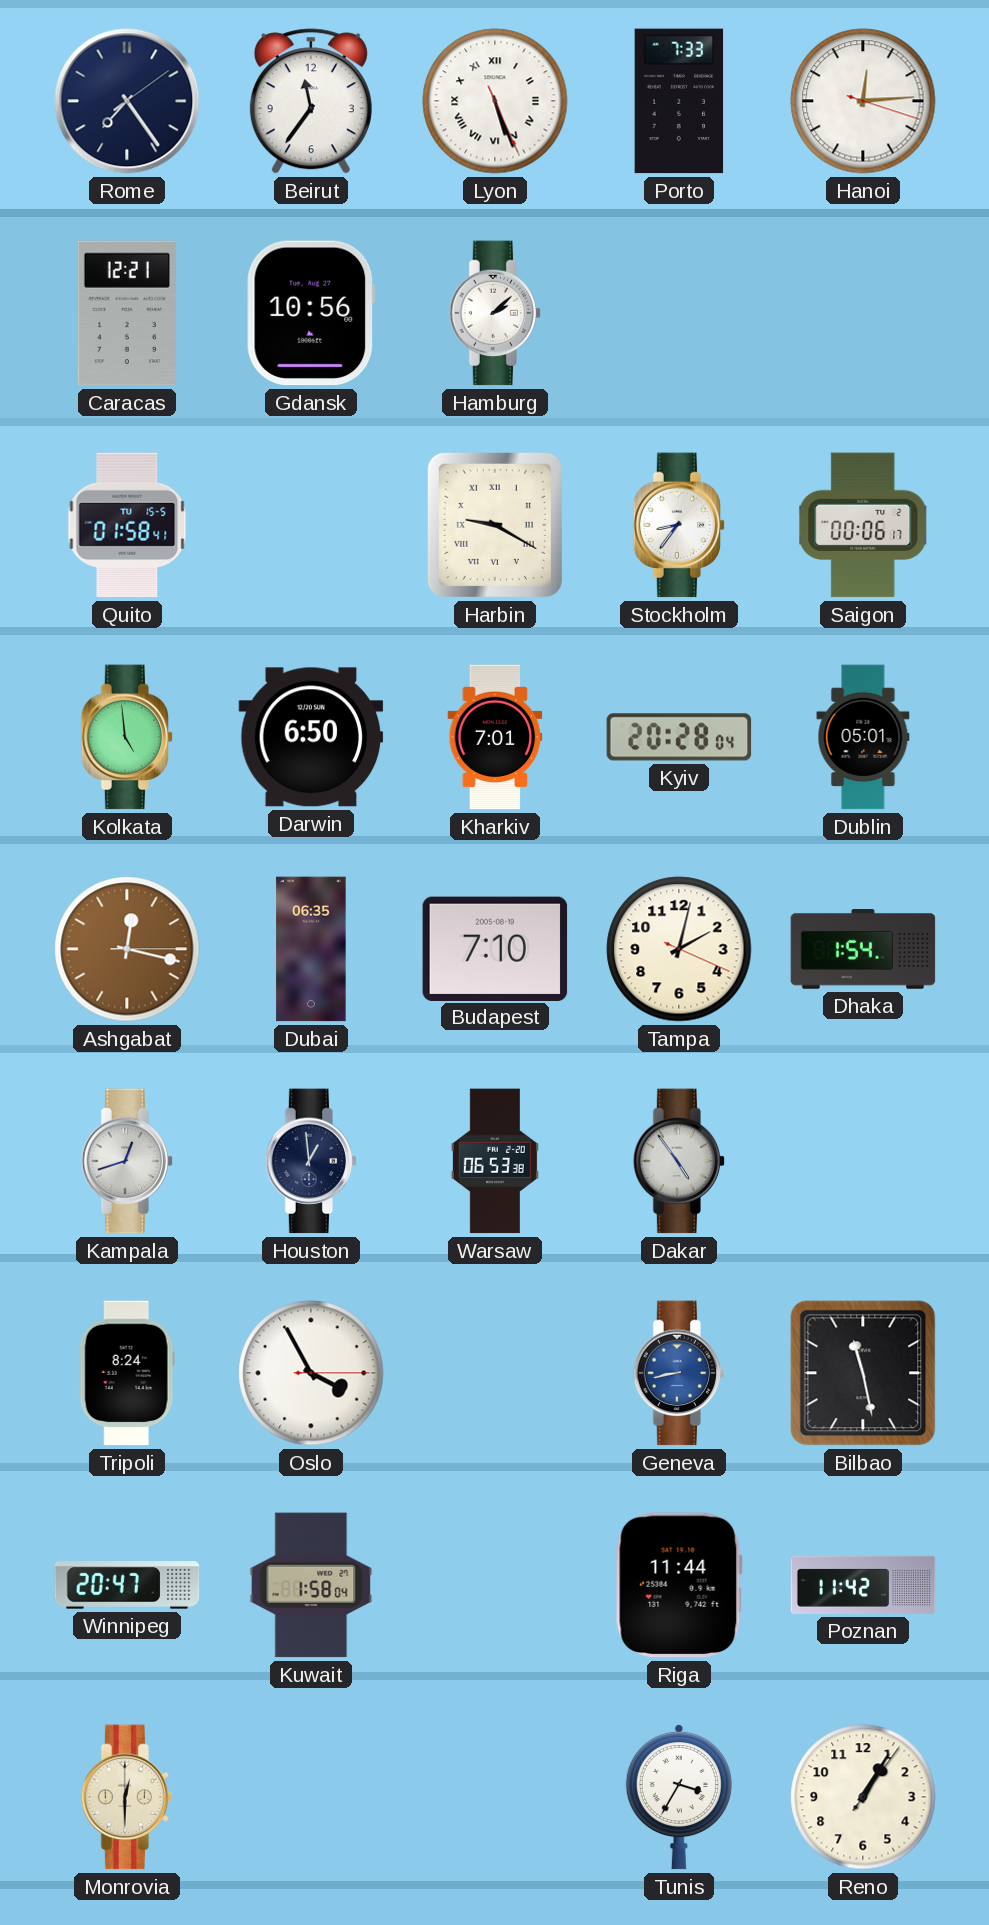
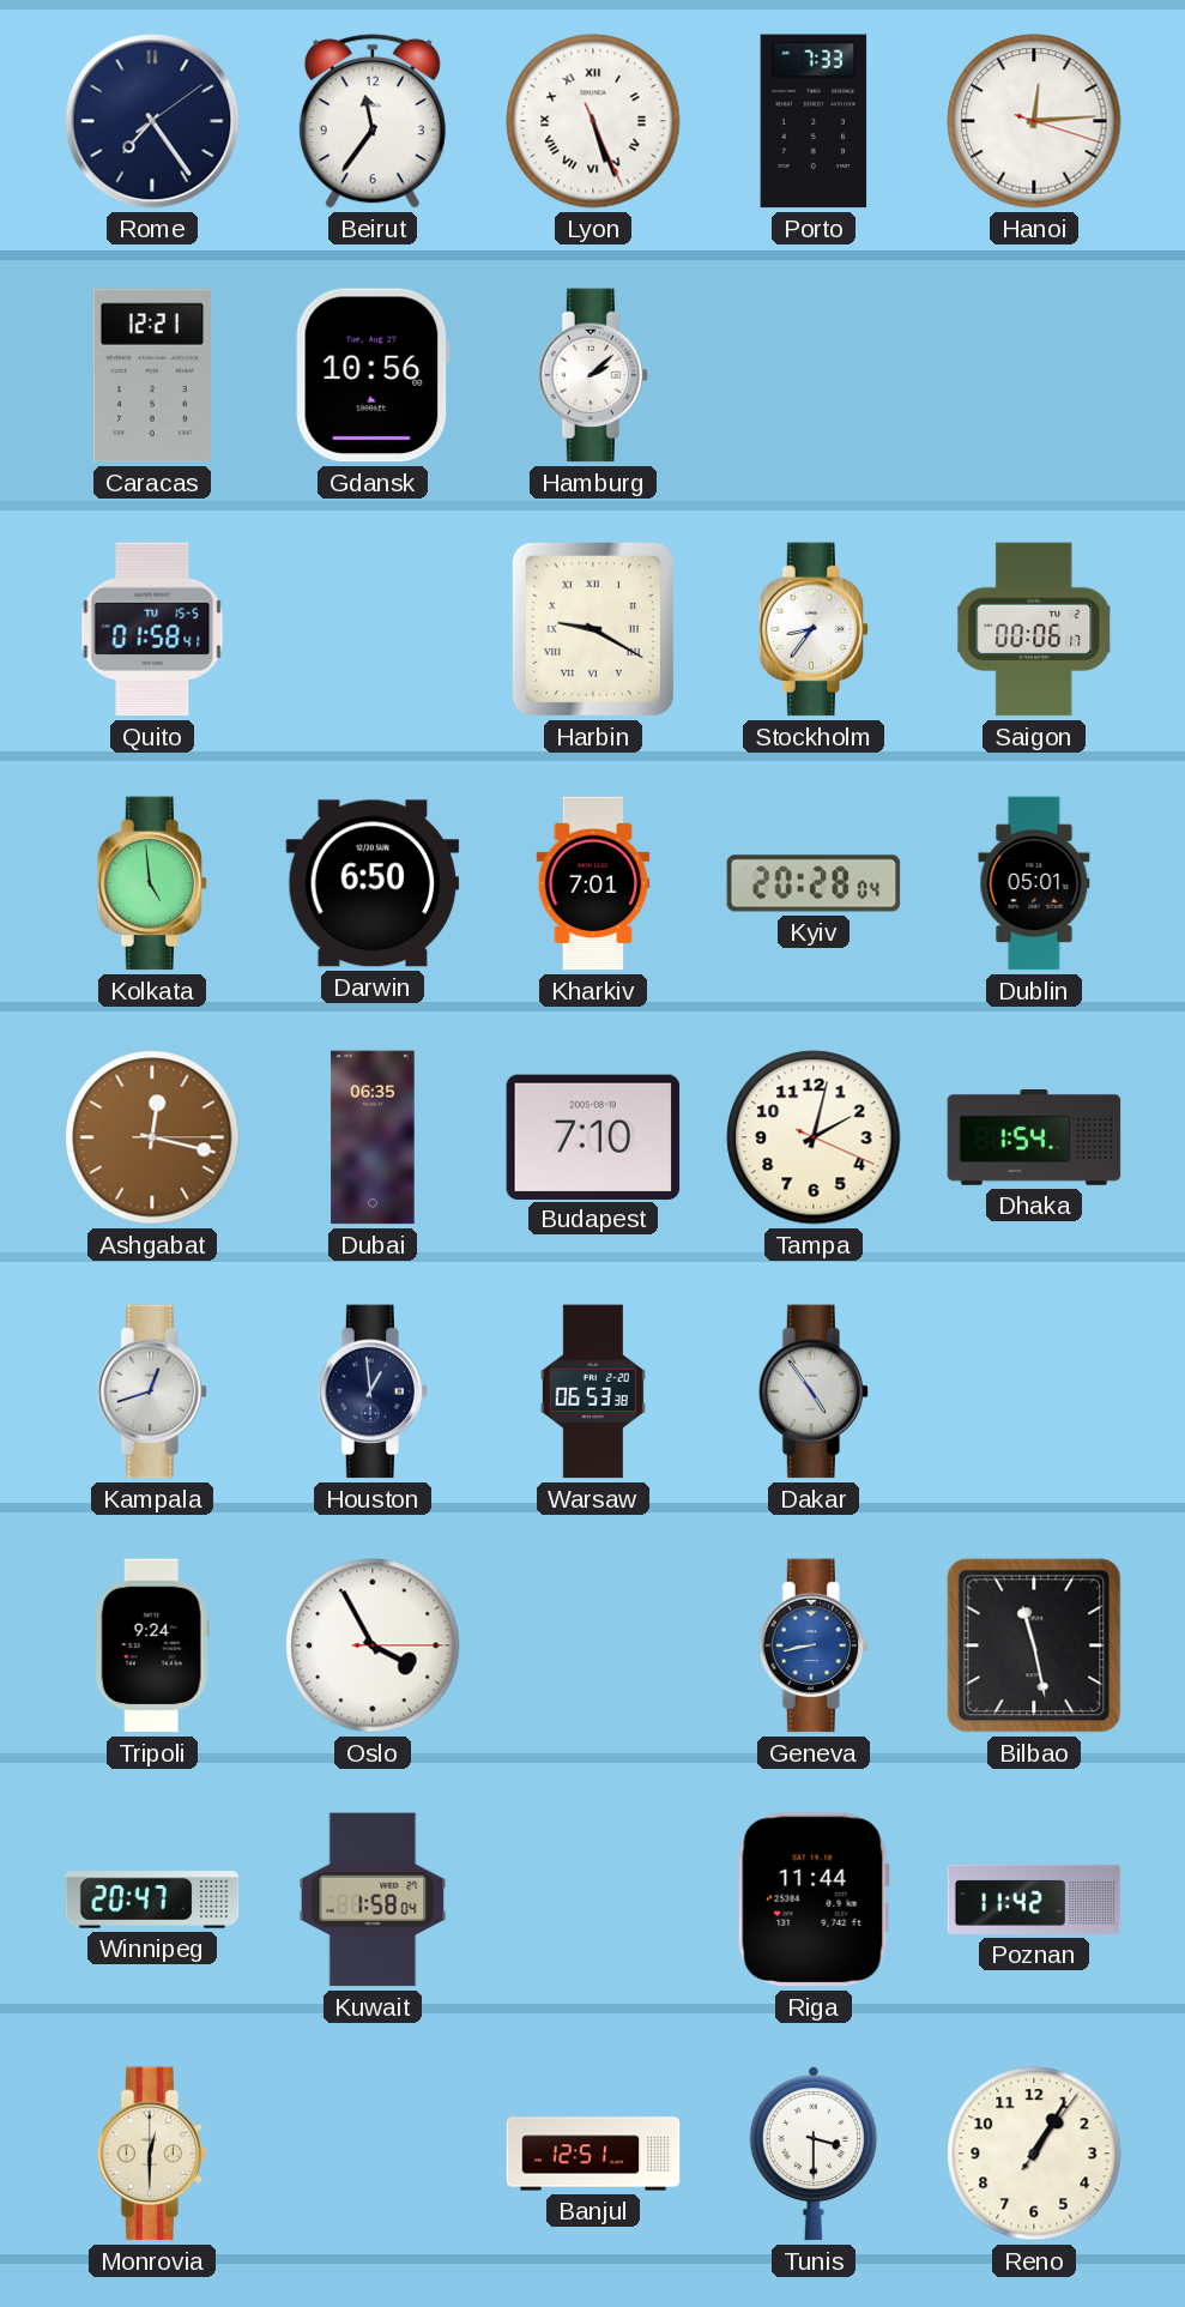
Tripoli: 8:24 -> 9:24
Banjul: none -> 12:51
Tunis: 3:35 -> 3:30
